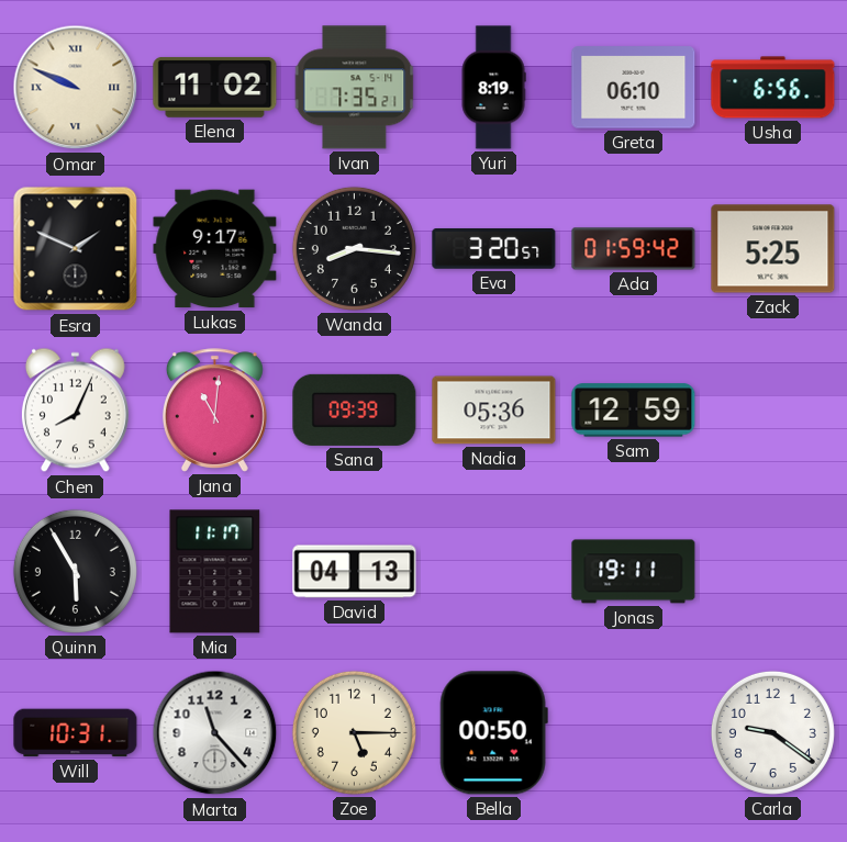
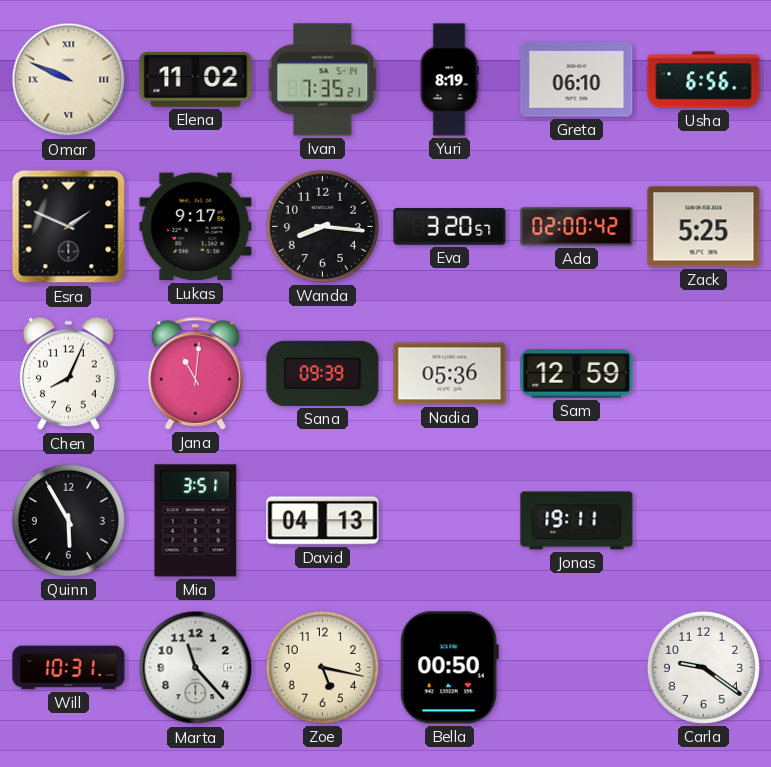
Ada: 01:59 -> 02:00
Mia: 11:17 -> 3:51
Zoe: 5:15 -> 5:17
